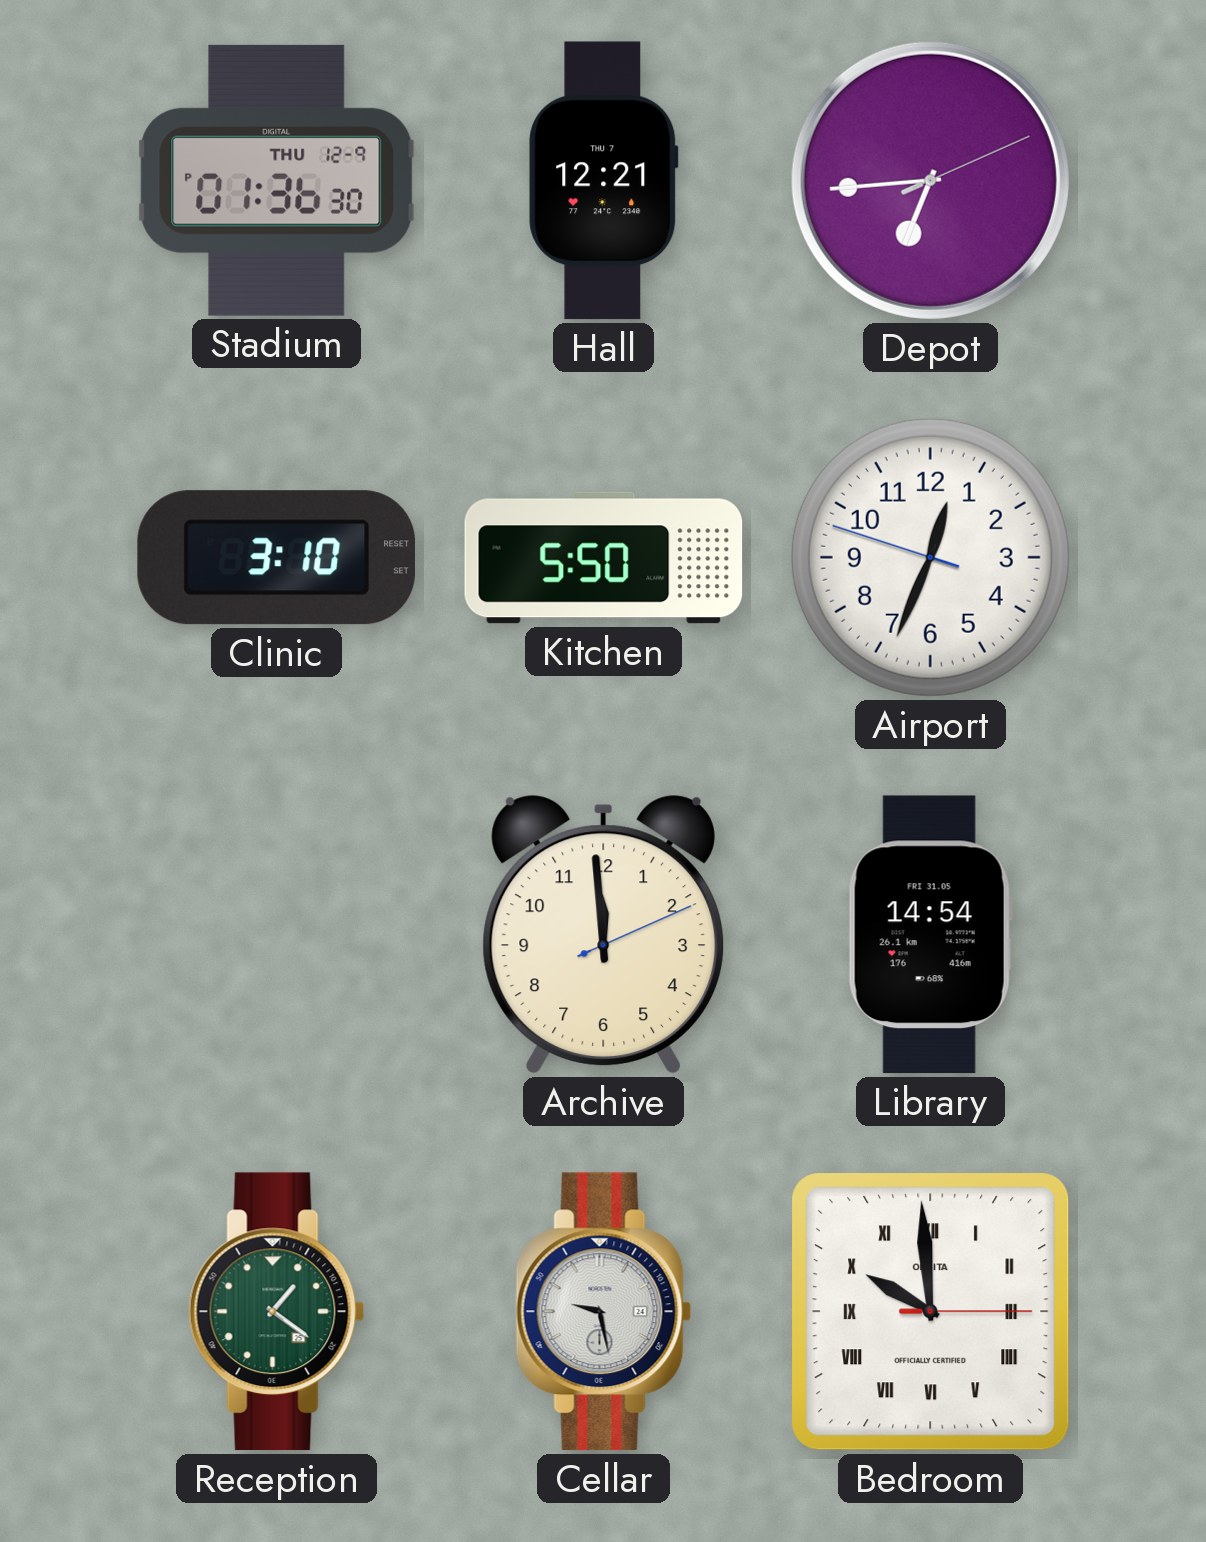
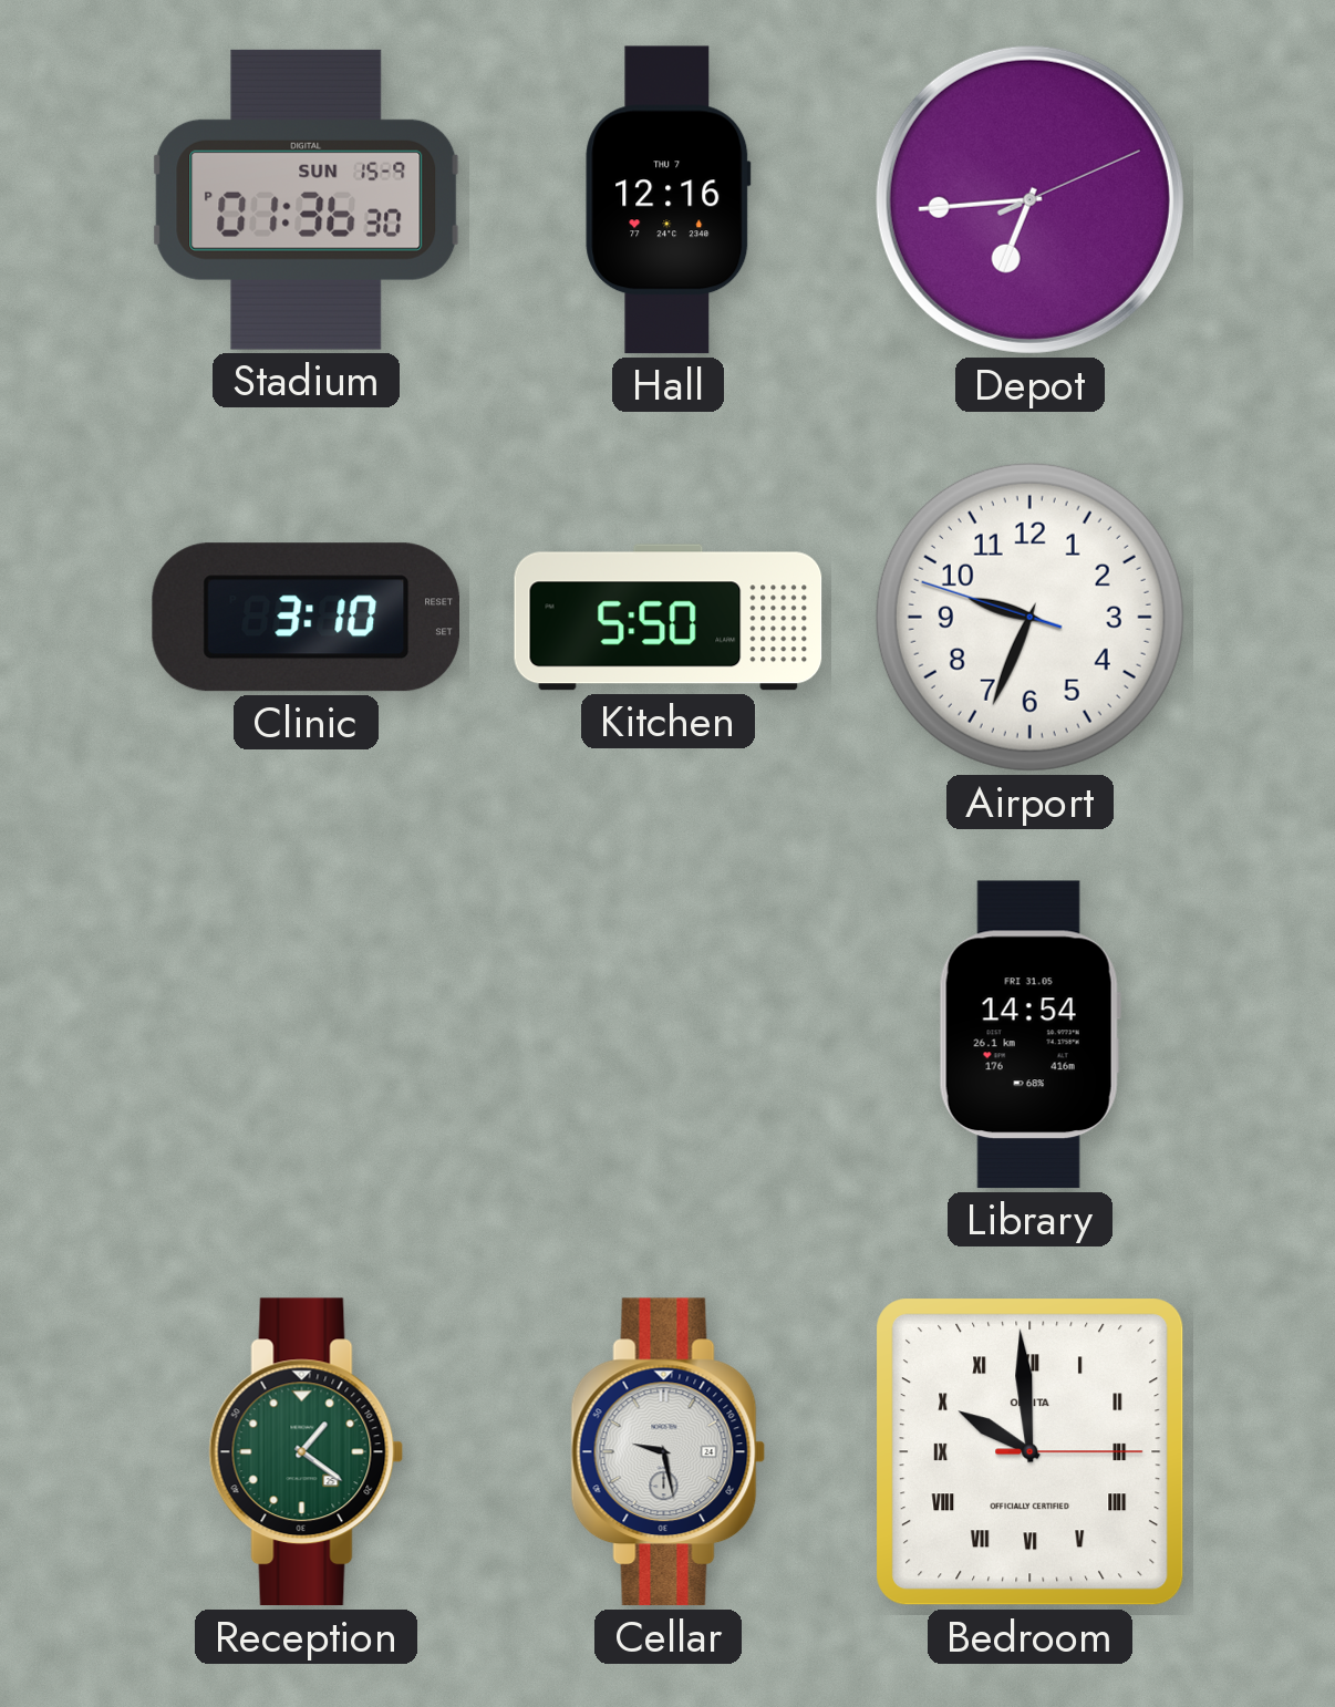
Stadium date: THU 12-9 -> SUN 15-9
Hall: 12:21 -> 12:16
Airport: 12:33 -> 9:33
Archive: 11:59 -> none
